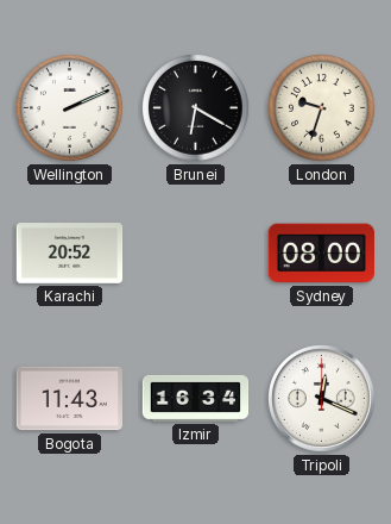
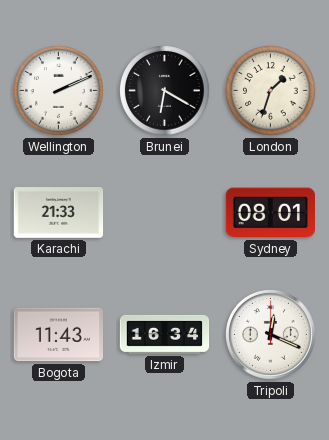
London: 9:33 -> 1:33
Karachi: 20:52 -> 21:33
Sydney: 08:00 -> 08:01
